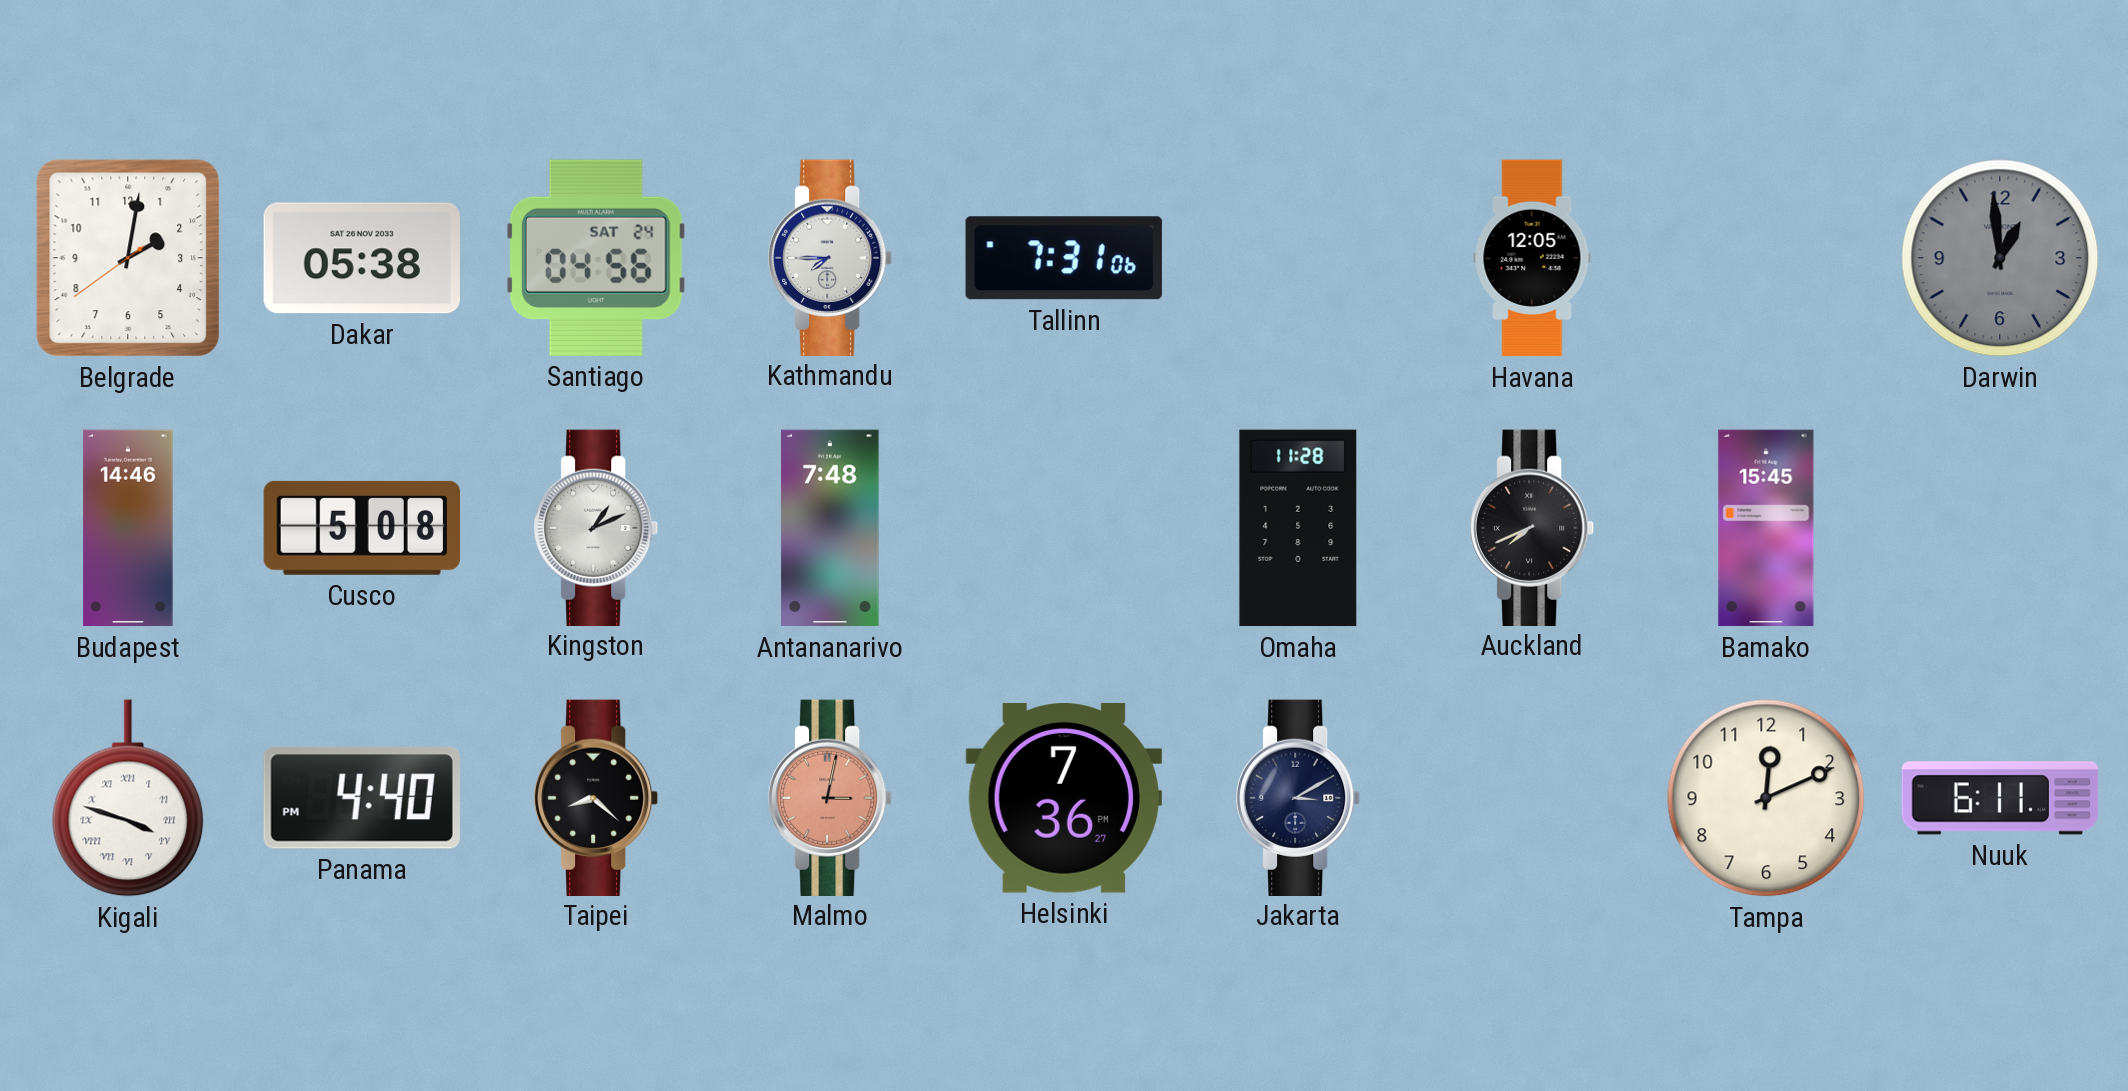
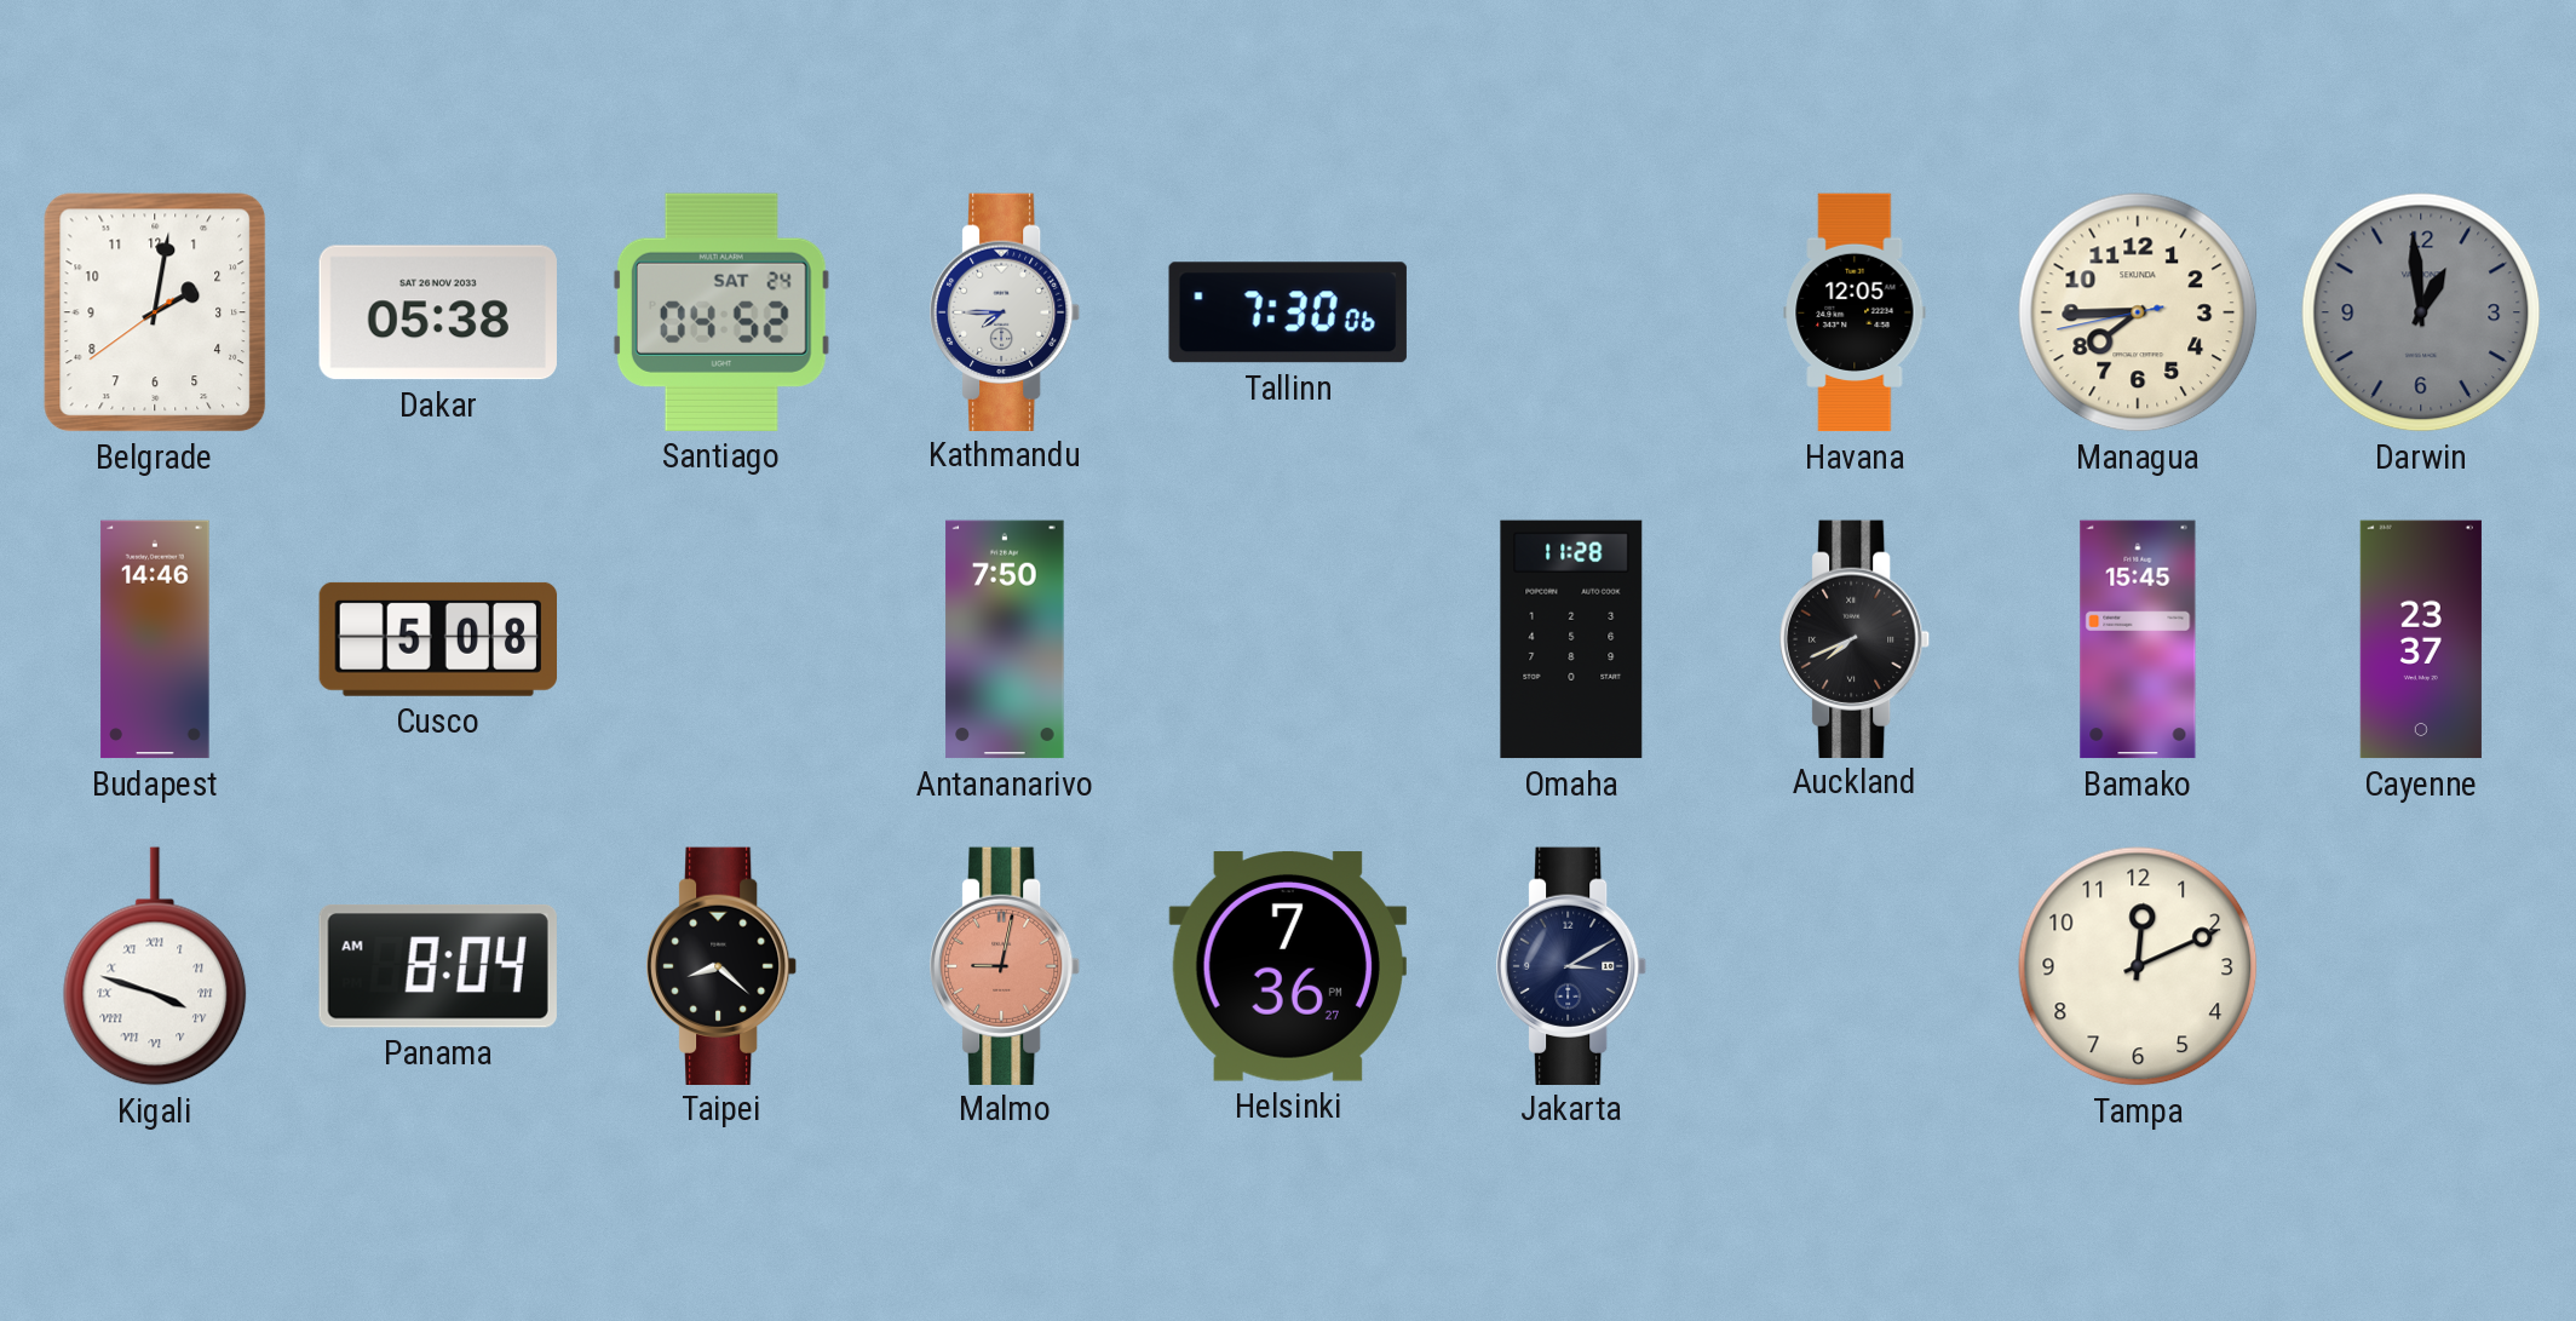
Santiago: 04:56 -> 04:52
Tallinn: 7:31 -> 7:30
Managua: none -> 7:44
Kingston: 1:11 -> none
Antananarivo: 7:48 -> 7:50
Cayenne: none -> 23:37
Panama: 4:40 -> 8:04
Malmo: 3:02 -> 9:02
Nuuk: 6:11 -> none
